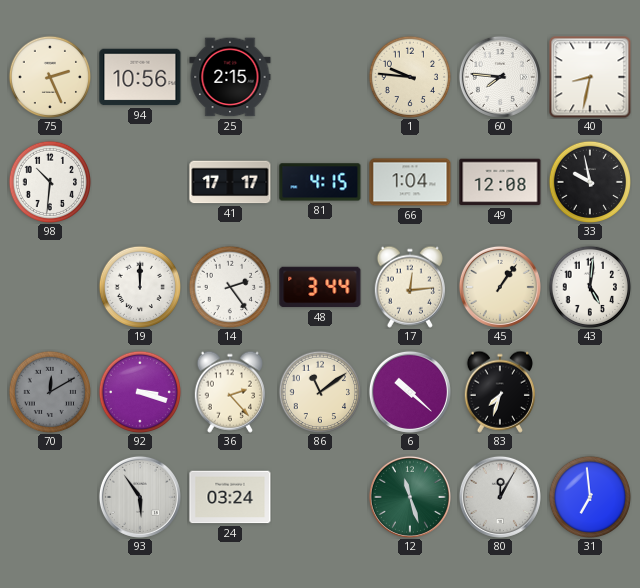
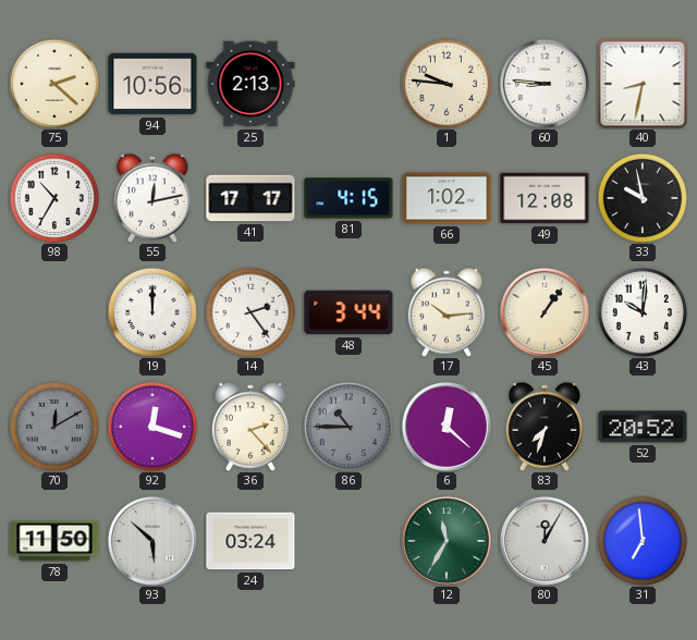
75: 2:26 -> 2:22
25: 2:15 -> 2:13
60: 7:46 -> 8:46
98: 10:31 -> 10:35
55: none -> 12:13
66: 1:04 -> 1:02
17: 12:14 -> 10:14
43: 5:01 -> 10:01
92: 3:18 -> 12:18
86: 11:09 -> 10:45
86 dial: cream -> grey
6: 10:22 -> 12:22
52: none -> 20:52
78: none -> 11:50
93: 5:54 -> 5:52
12: 11:27 -> 11:35
